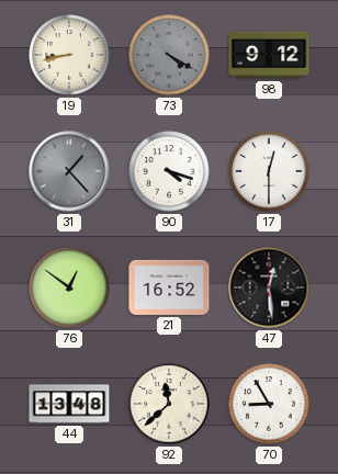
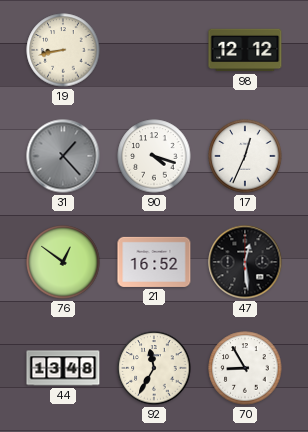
73: 4:20 -> none
98: 9:12 -> 12:12
17: 12:30 -> 12:34
92: 11:38 -> 11:35
